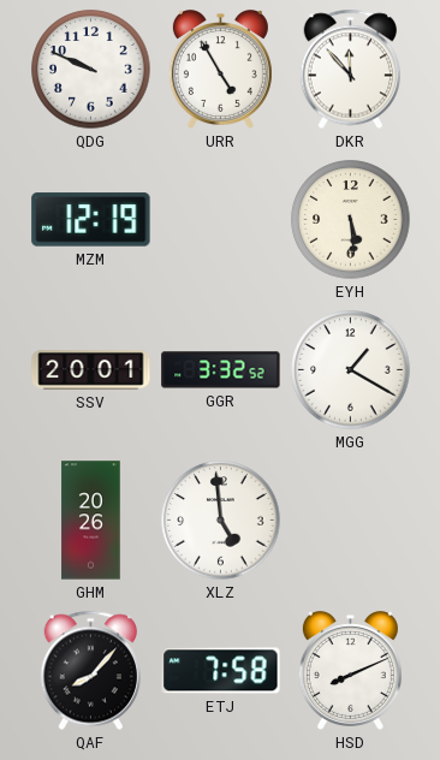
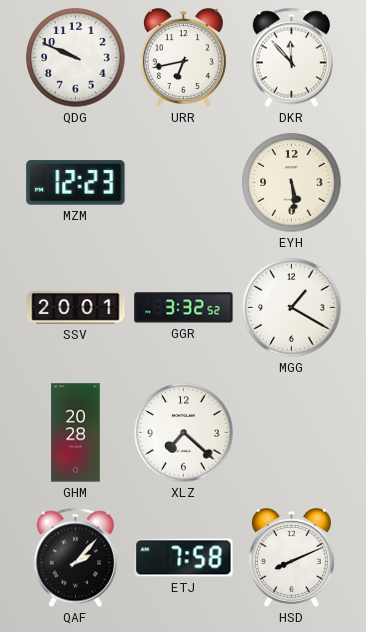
URR: 4:55 -> 6:43
MZM: 12:19 -> 12:23
GHM: 20:26 -> 20:28
XLZ: 4:59 -> 7:22
QAF: 8:07 -> 2:07
